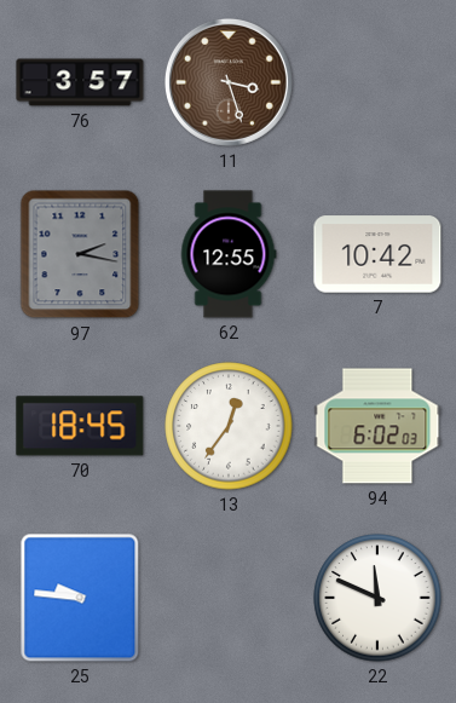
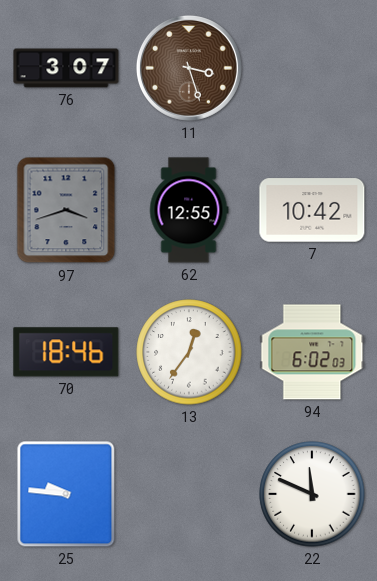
76: 3:57 -> 3:07
97: 2:17 -> 3:42
70: 18:45 -> 18:46
